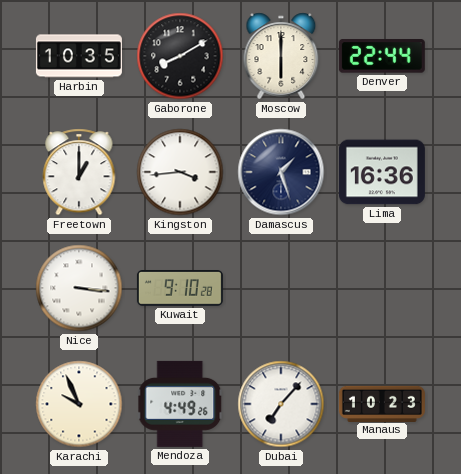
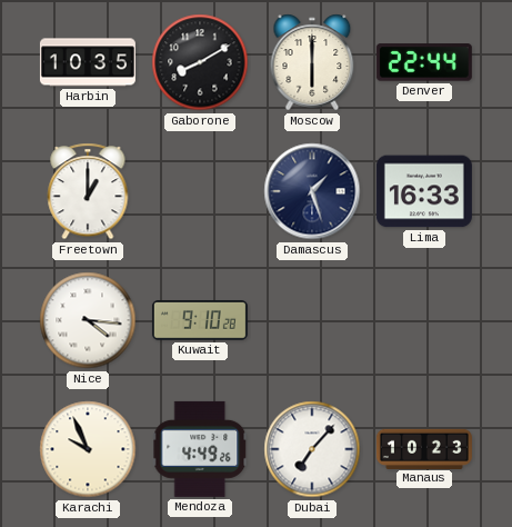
Kingston: 3:44 -> none
Lima: 16:36 -> 16:33
Nice: 3:16 -> 4:16
